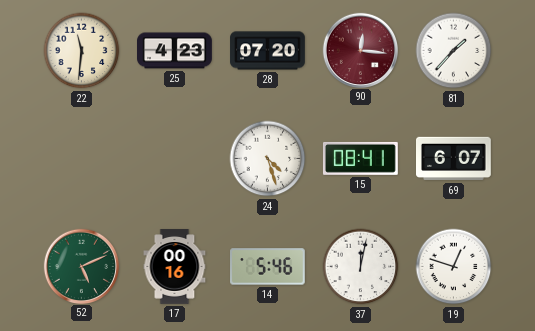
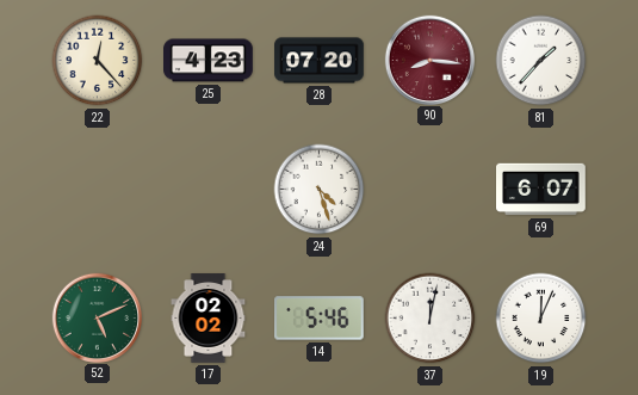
22: 11:31 -> 12:23
90: 12:16 -> 8:16
15: 08:41 -> none
17: 00:16 -> 02:02
19: 12:48 -> 12:04
